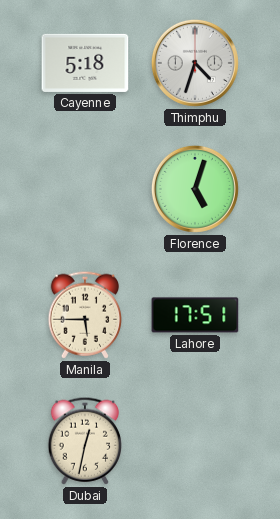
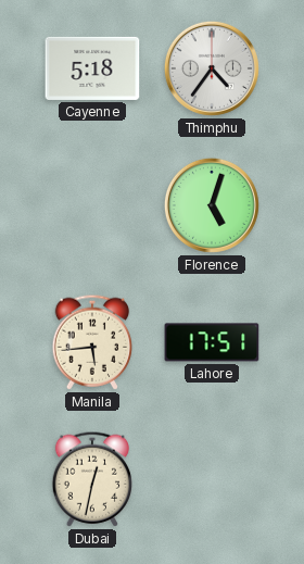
Thimphu: 4:33 -> 4:36
Manila: 5:45 -> 5:44
